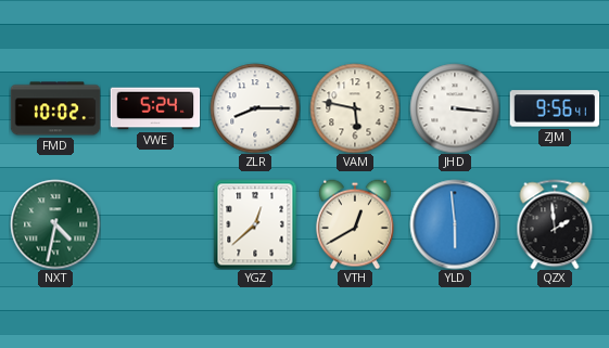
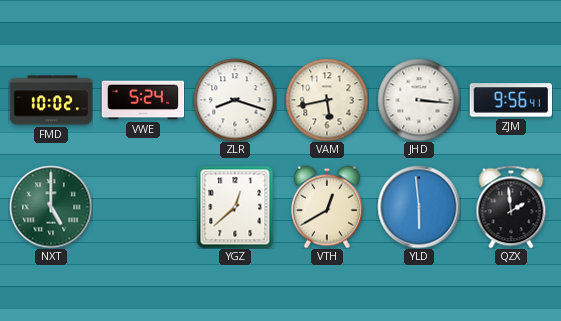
ZLR: 8:15 -> 8:18
VAM: 5:47 -> 5:43
NXT: 4:32 -> 5:00
